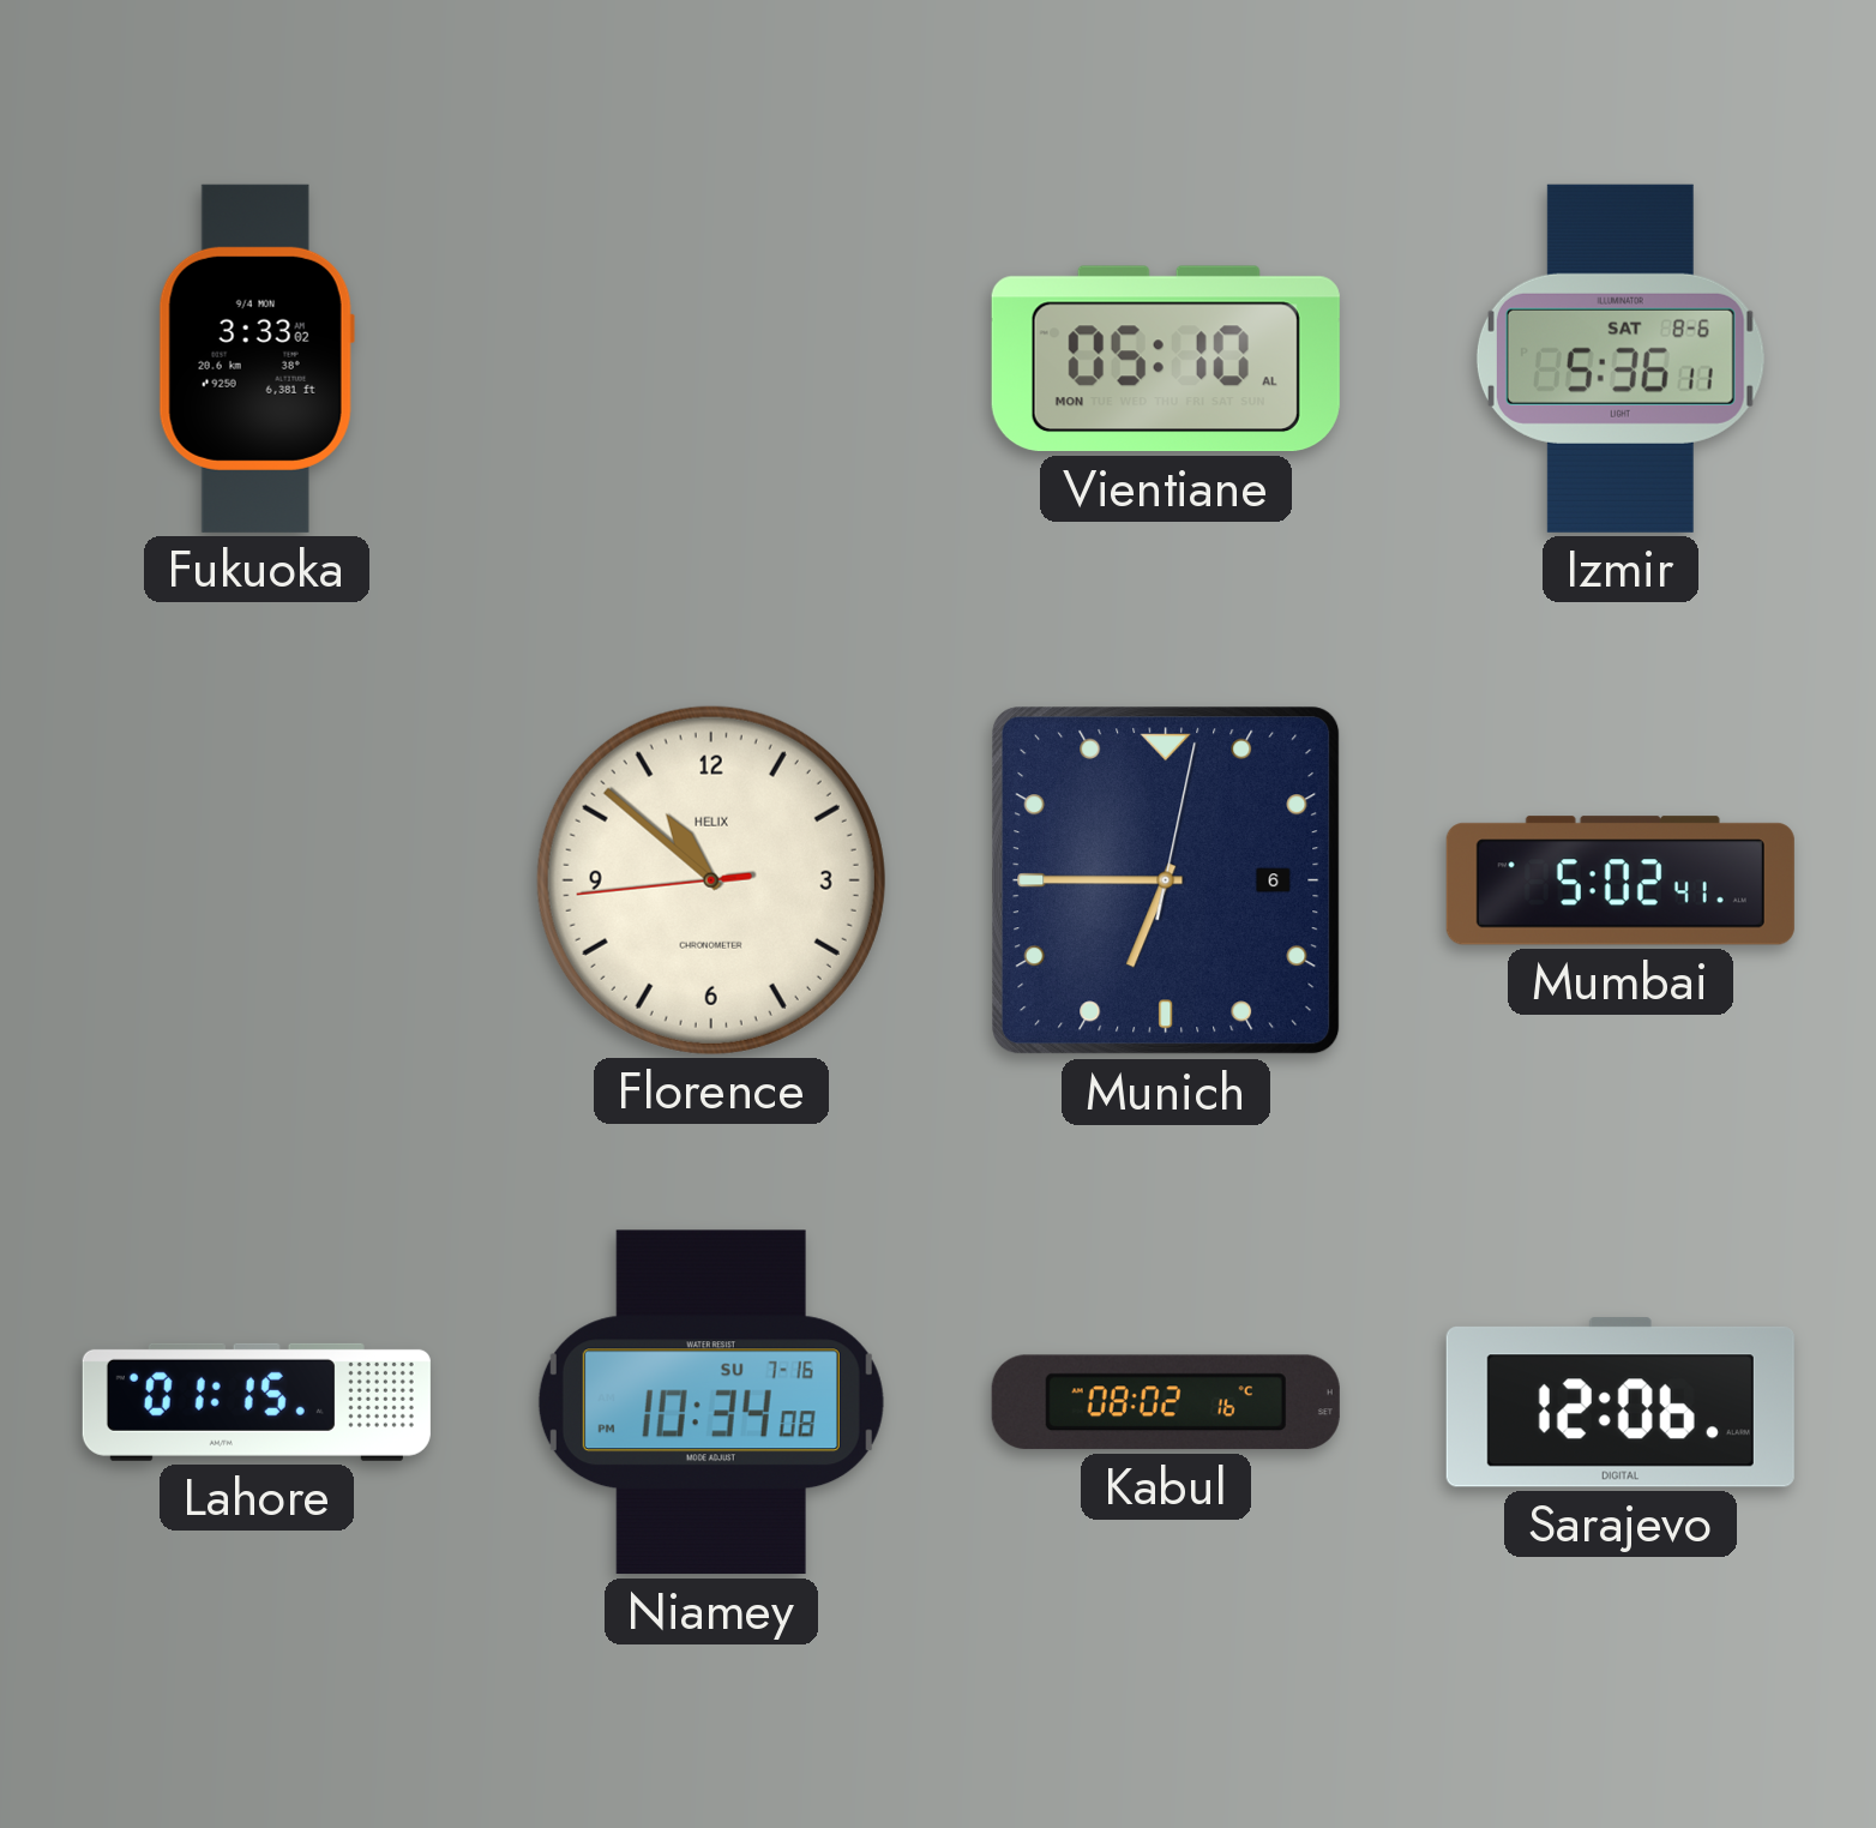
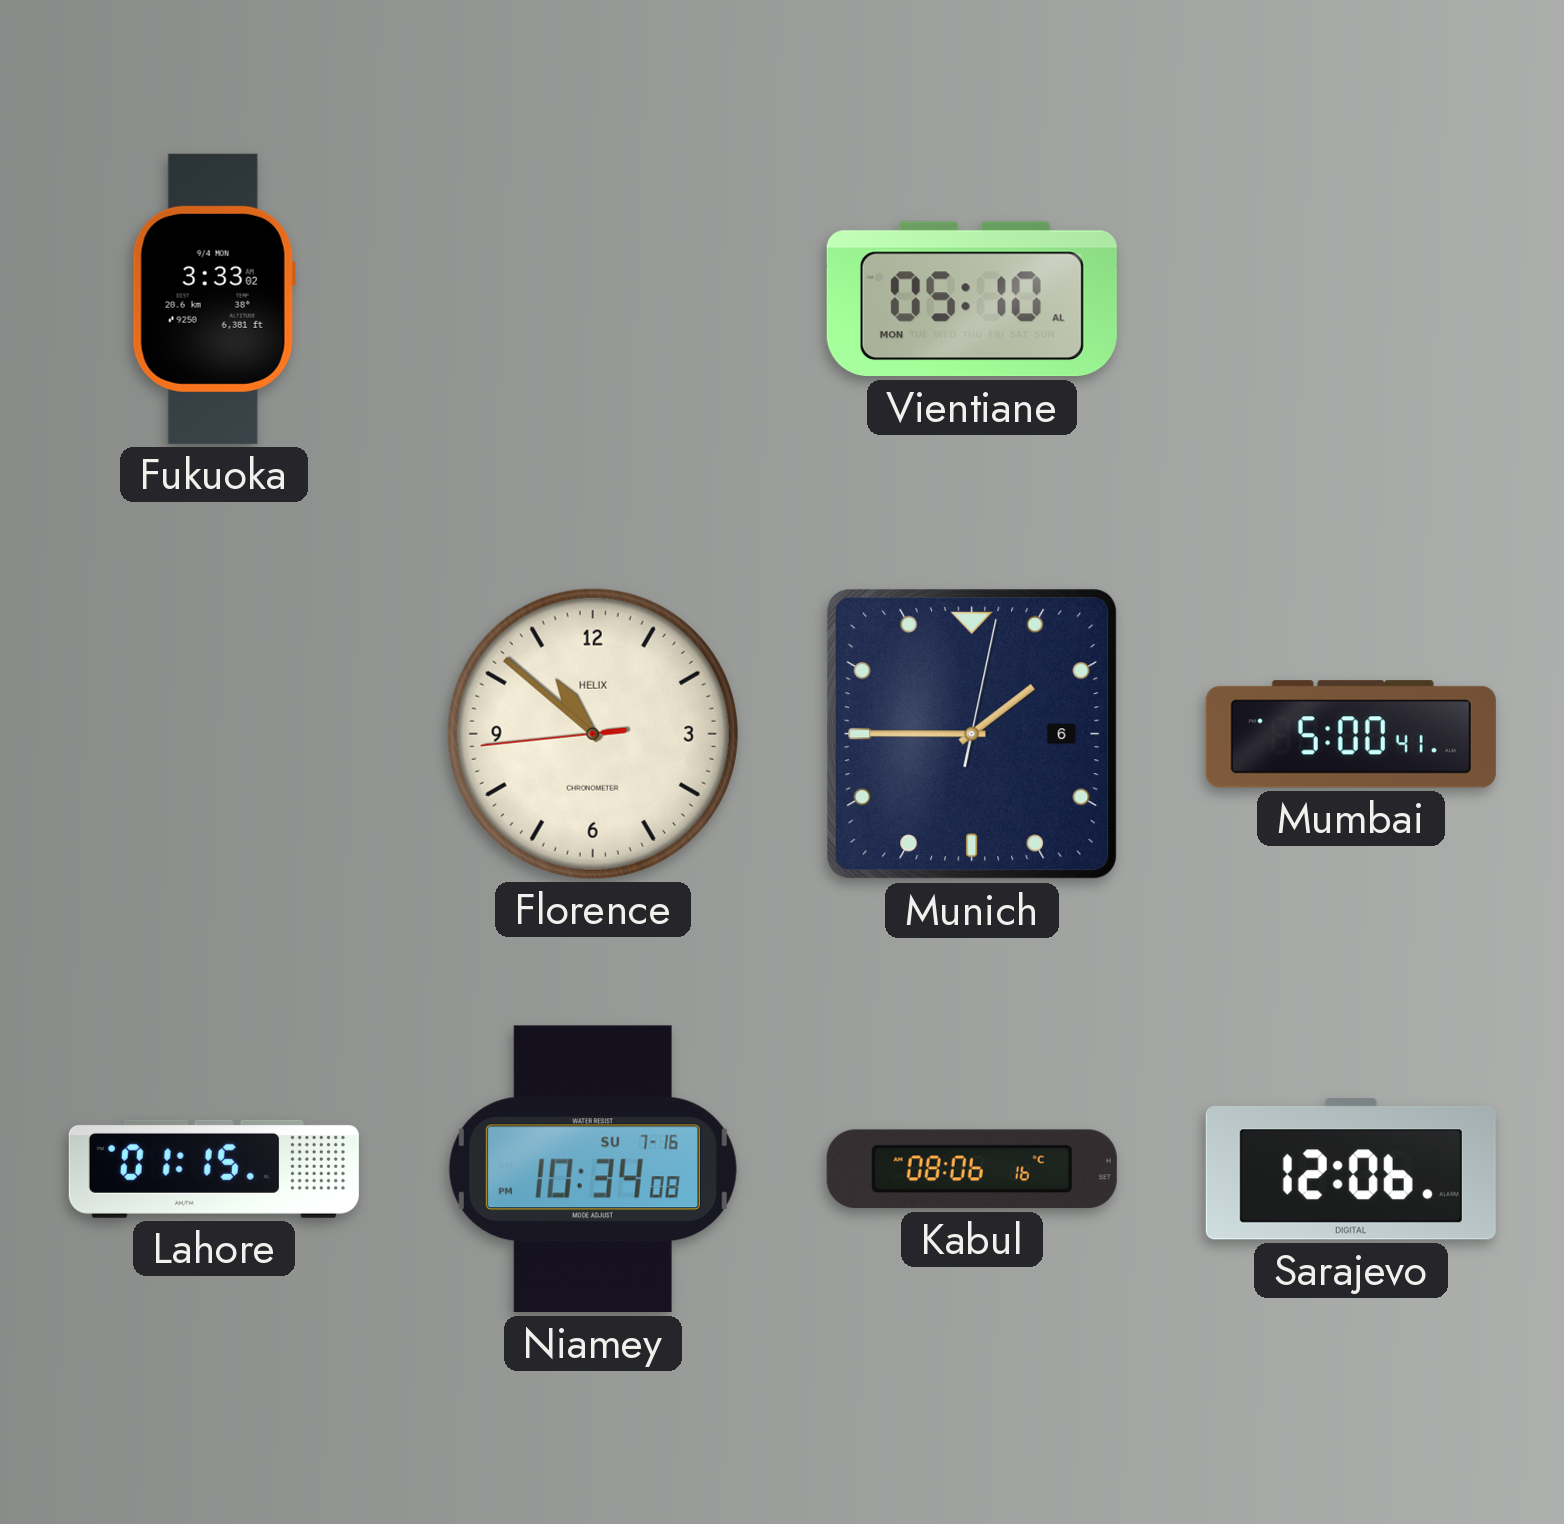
Izmir: 5:36 -> none
Munich: 6:45 -> 1:45
Mumbai: 5:02 -> 5:00
Kabul: 08:02 -> 08:06
